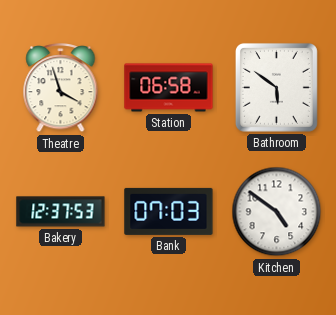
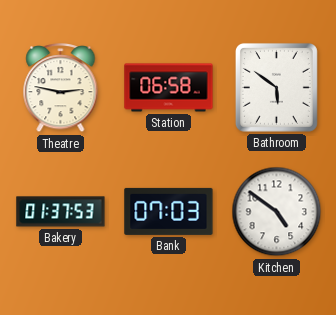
Theatre: 3:57 -> 2:47
Bakery: 12:37 -> 01:37
